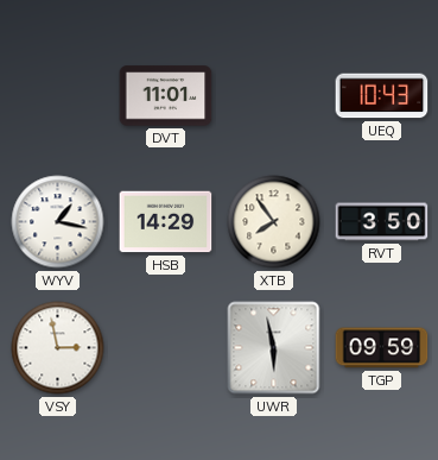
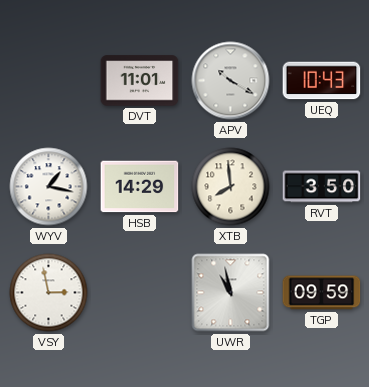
APV: none -> 10:20
XTB: 7:54 -> 7:59
UWR: 5:58 -> 10:58
